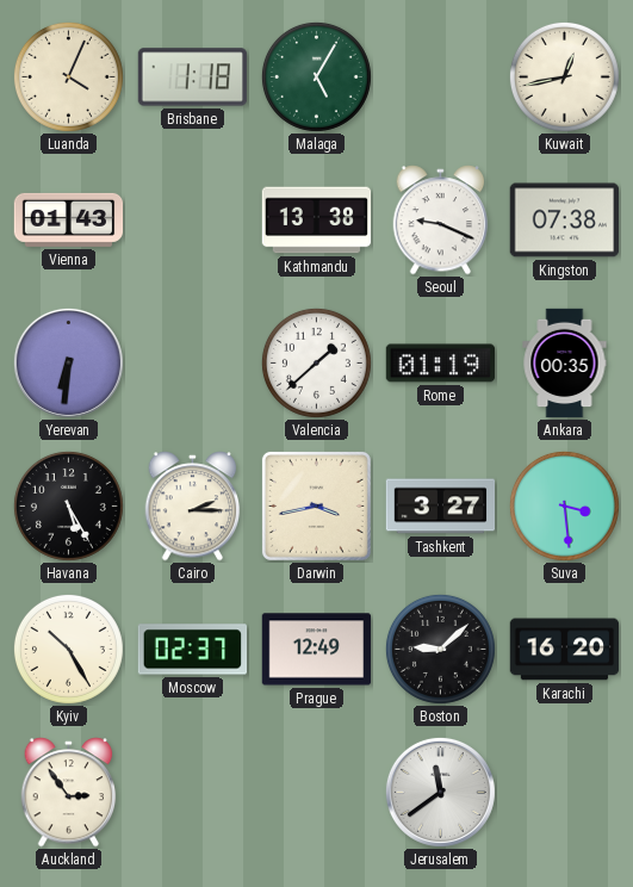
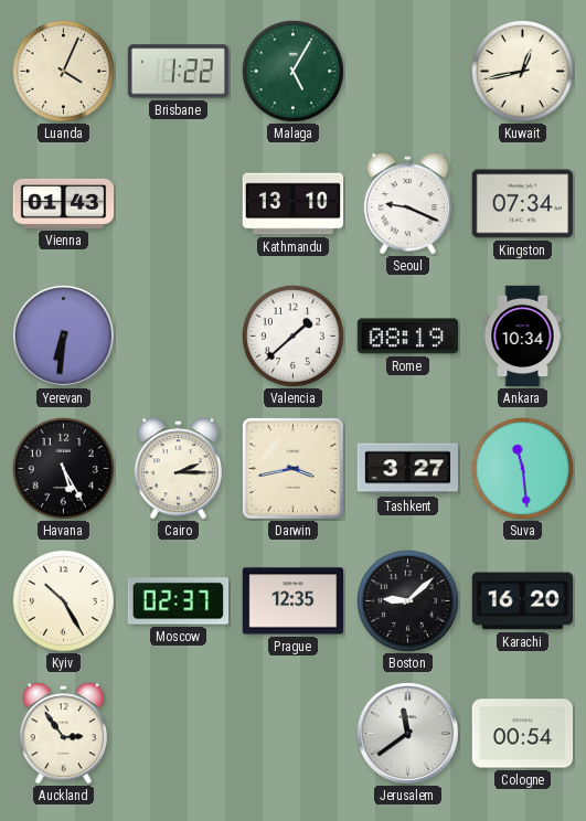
Brisbane: 1:18 -> 1:22
Kathmandu: 13:38 -> 13:10
Kingston: 07:38 -> 07:34
Rome: 01:19 -> 08:19
Ankara: 00:35 -> 10:34
Suva: 3:29 -> 11:29
Prague: 12:49 -> 12:35
Cologne: none -> 00:54
